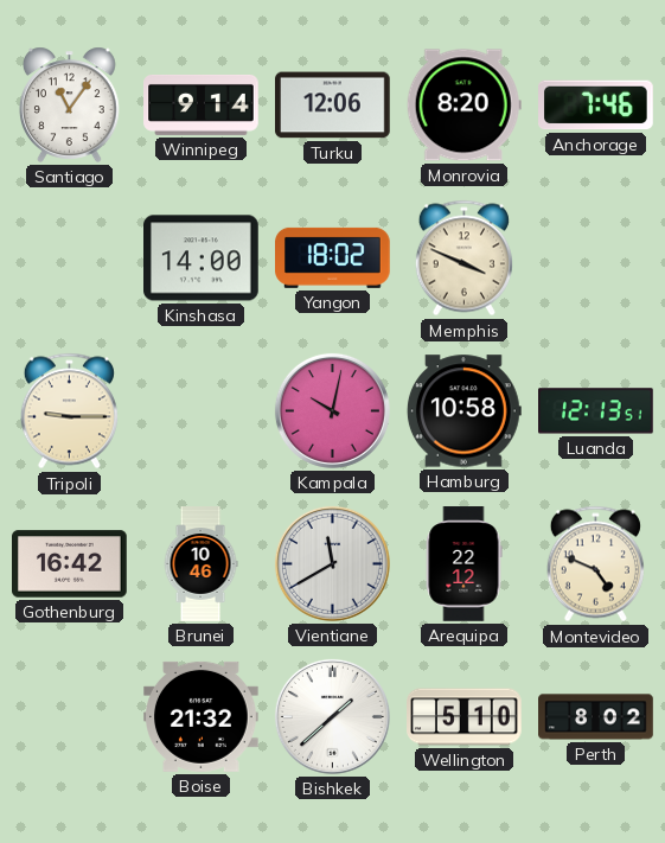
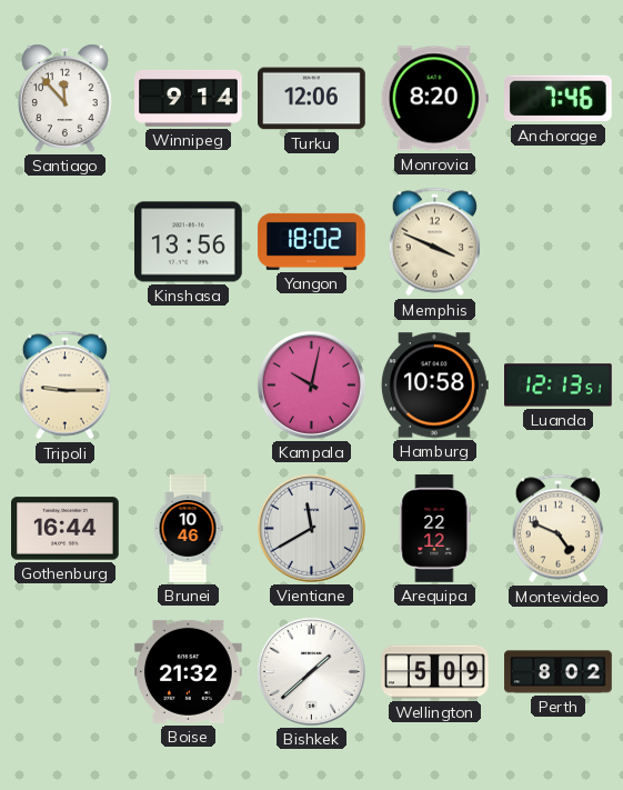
Santiago: 11:06 -> 11:53
Kinshasa: 14:00 -> 13:56
Gothenburg: 16:42 -> 16:44
Wellington: 5:10 -> 5:09
